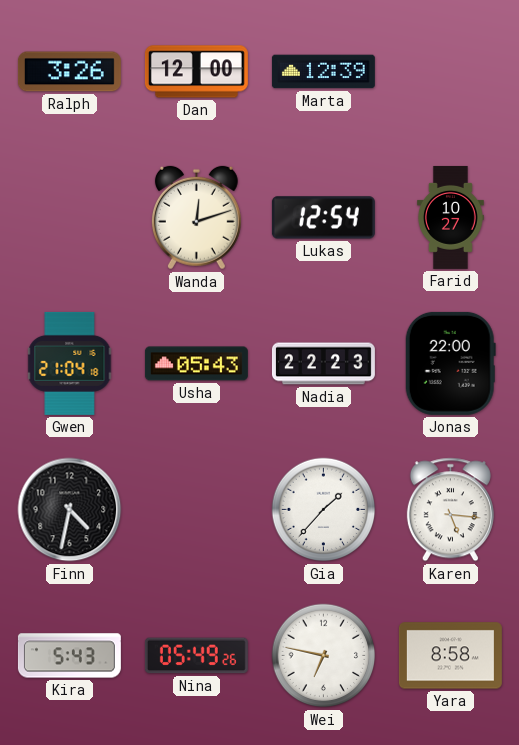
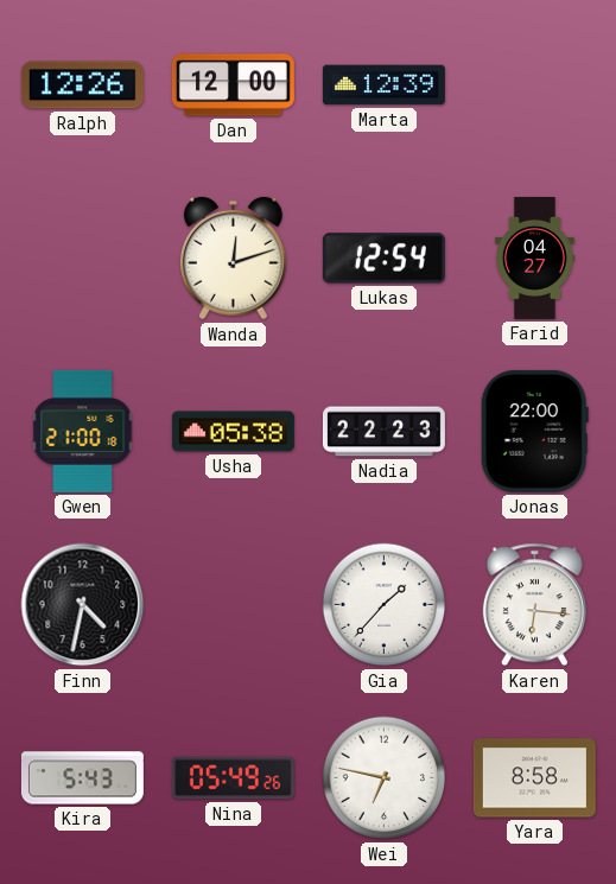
Ralph: 3:26 -> 12:26
Farid: 10:27 -> 04:27
Gwen: 21:04 -> 21:00
Usha: 05:43 -> 05:38
Karen: 5:16 -> 6:16
